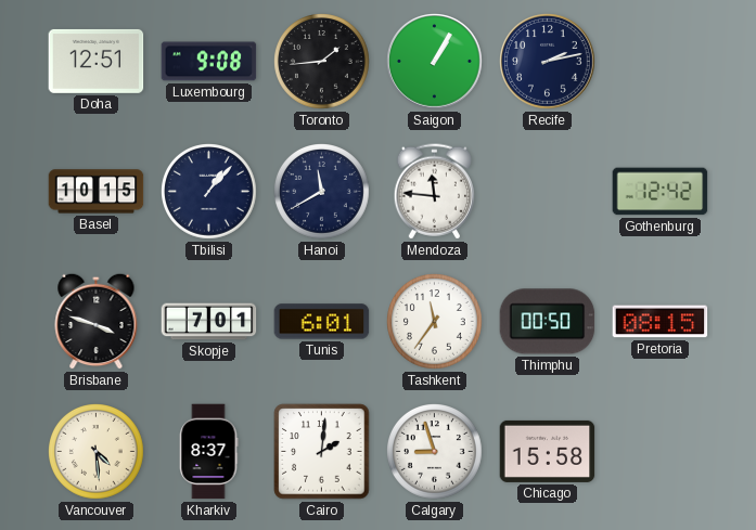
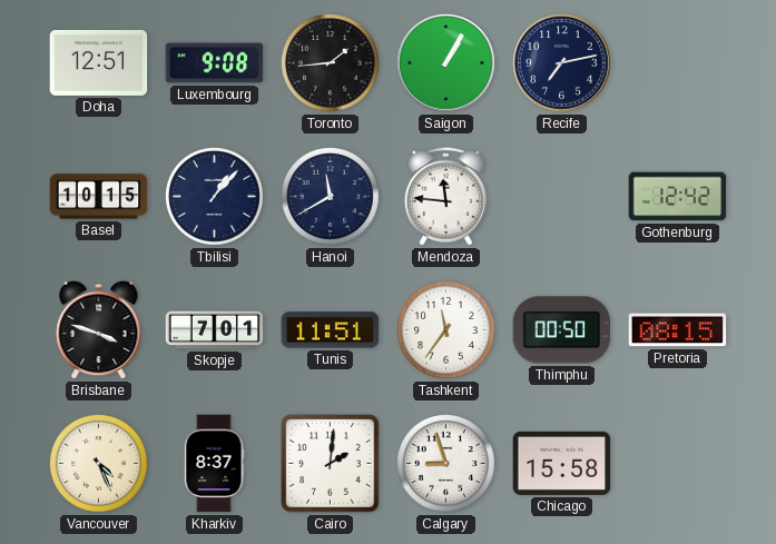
Recife: 2:13 -> 7:13
Tunis: 6:01 -> 11:51
Vancouver: 4:29 -> 4:26
